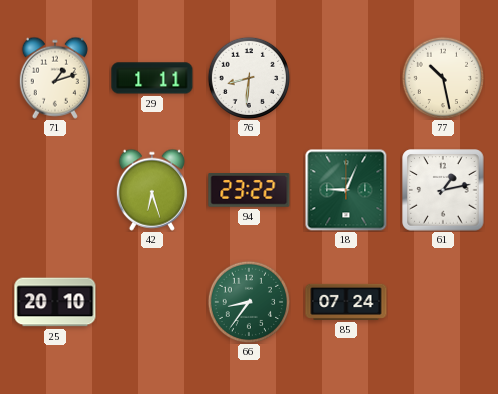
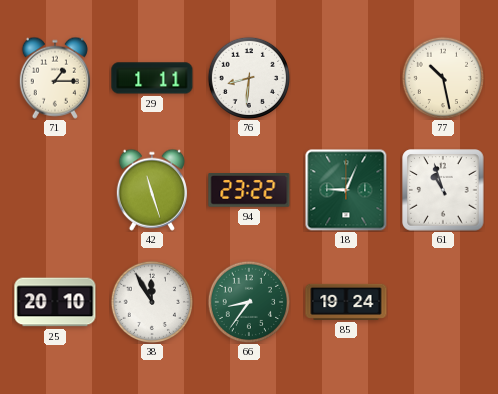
71: 1:12 -> 1:15
42: 6:27 -> 11:27
61: 1:13 -> 10:57
38: none -> 11:55
85: 07:24 -> 19:24
